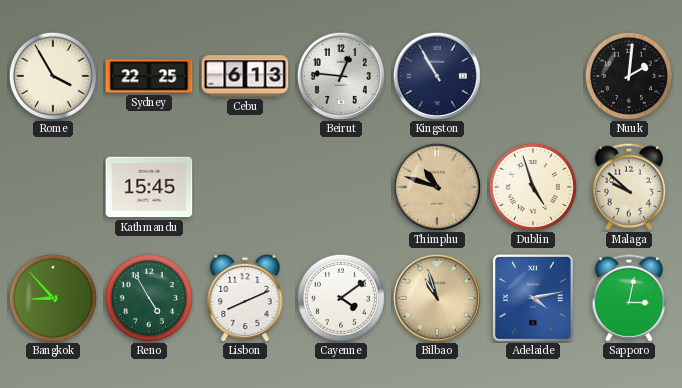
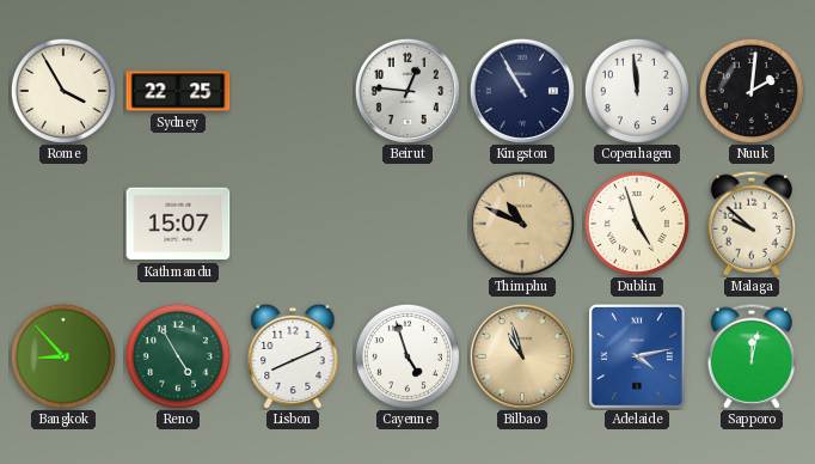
Cebu: 6:13 -> none
Copenhagen: none -> 11:59
Kathmandu: 15:45 -> 15:07
Thimphu: 10:48 -> 10:49
Cayenne: 4:09 -> 4:57
Sapporo: 3:02 -> 12:02
